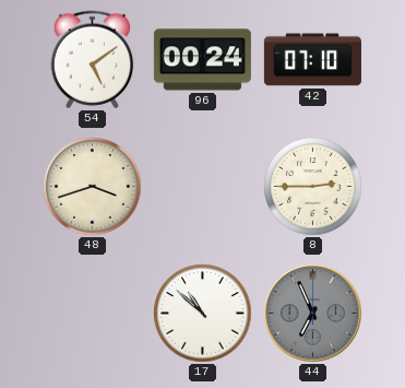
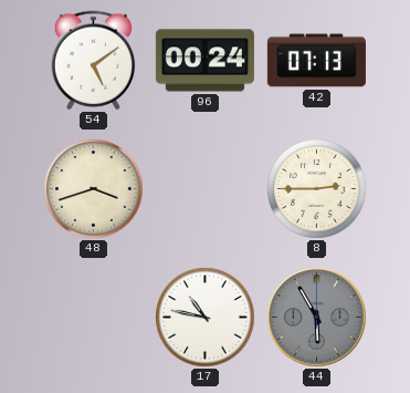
42: 07:10 -> 07:13
17: 10:52 -> 10:47
44: 6:56 -> 5:55
